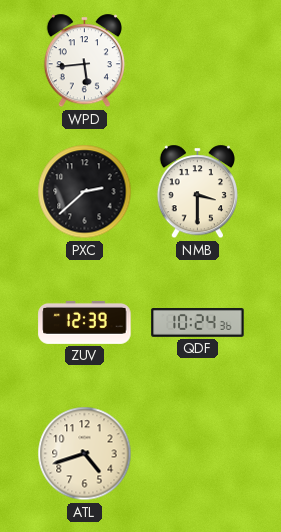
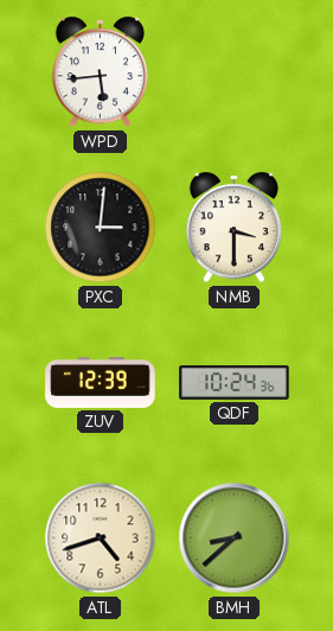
PXC: 2:38 -> 3:01
BMH: none -> 8:38
